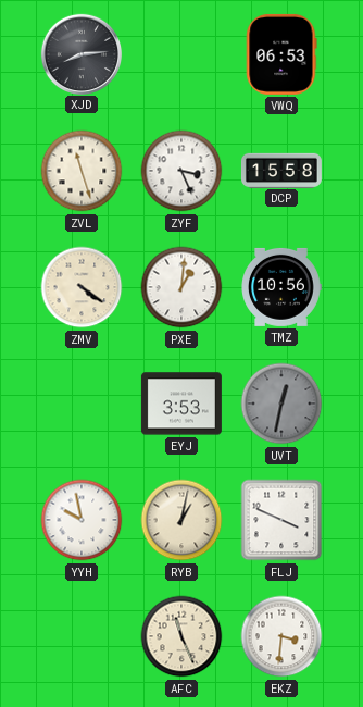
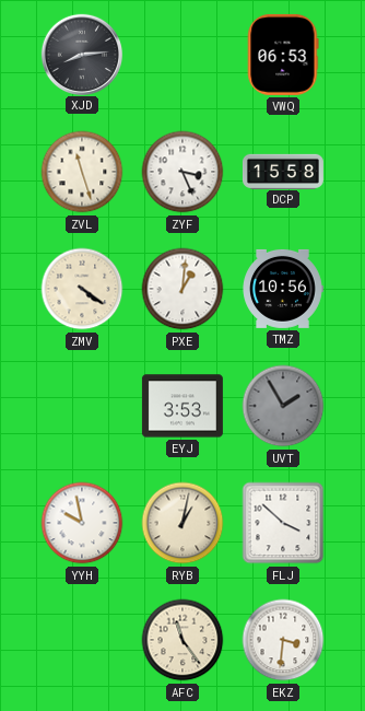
UVT: 12:32 -> 1:55
FLJ: 3:49 -> 3:52
AFC: 11:26 -> 11:24
